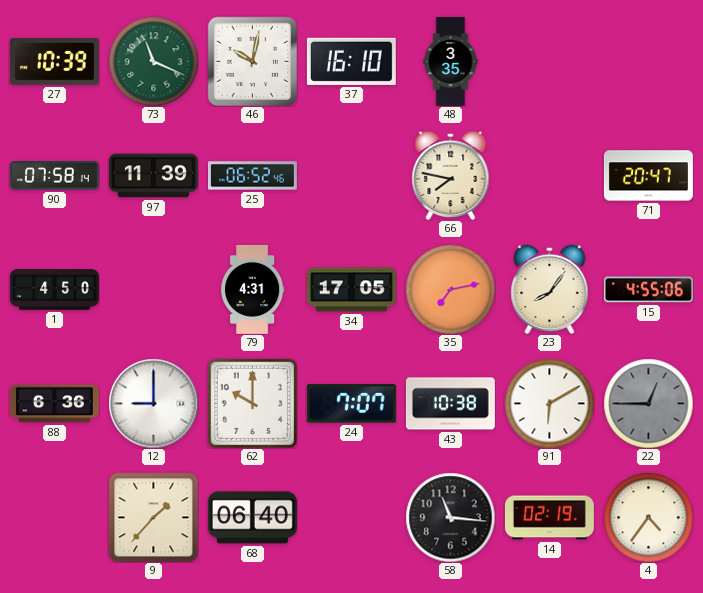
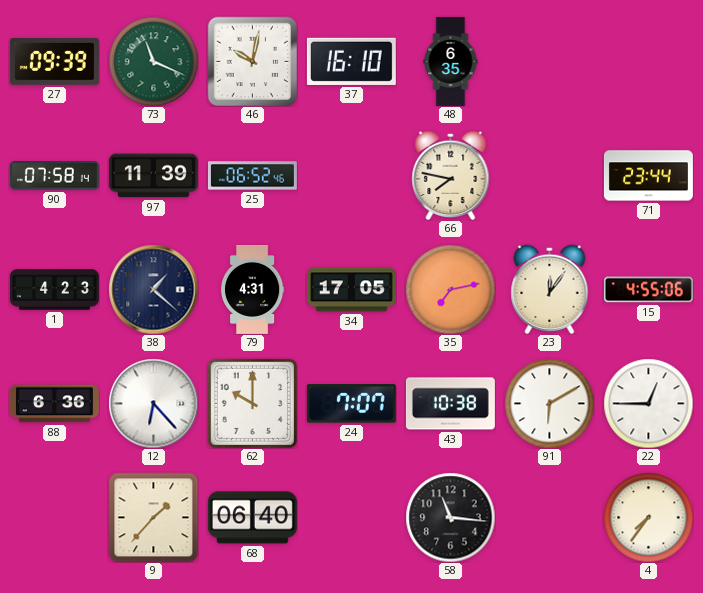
27: 10:39 -> 09:39
48: 3:35 -> 6:35
71: 20:47 -> 23:44
1: 4:50 -> 4:23
38: none -> 1:22
23: 8:06 -> 12:06
12: 9:00 -> 6:23
22 dial: grey -> white
14: 02:19 -> none
4: 4:36 -> 7:36
